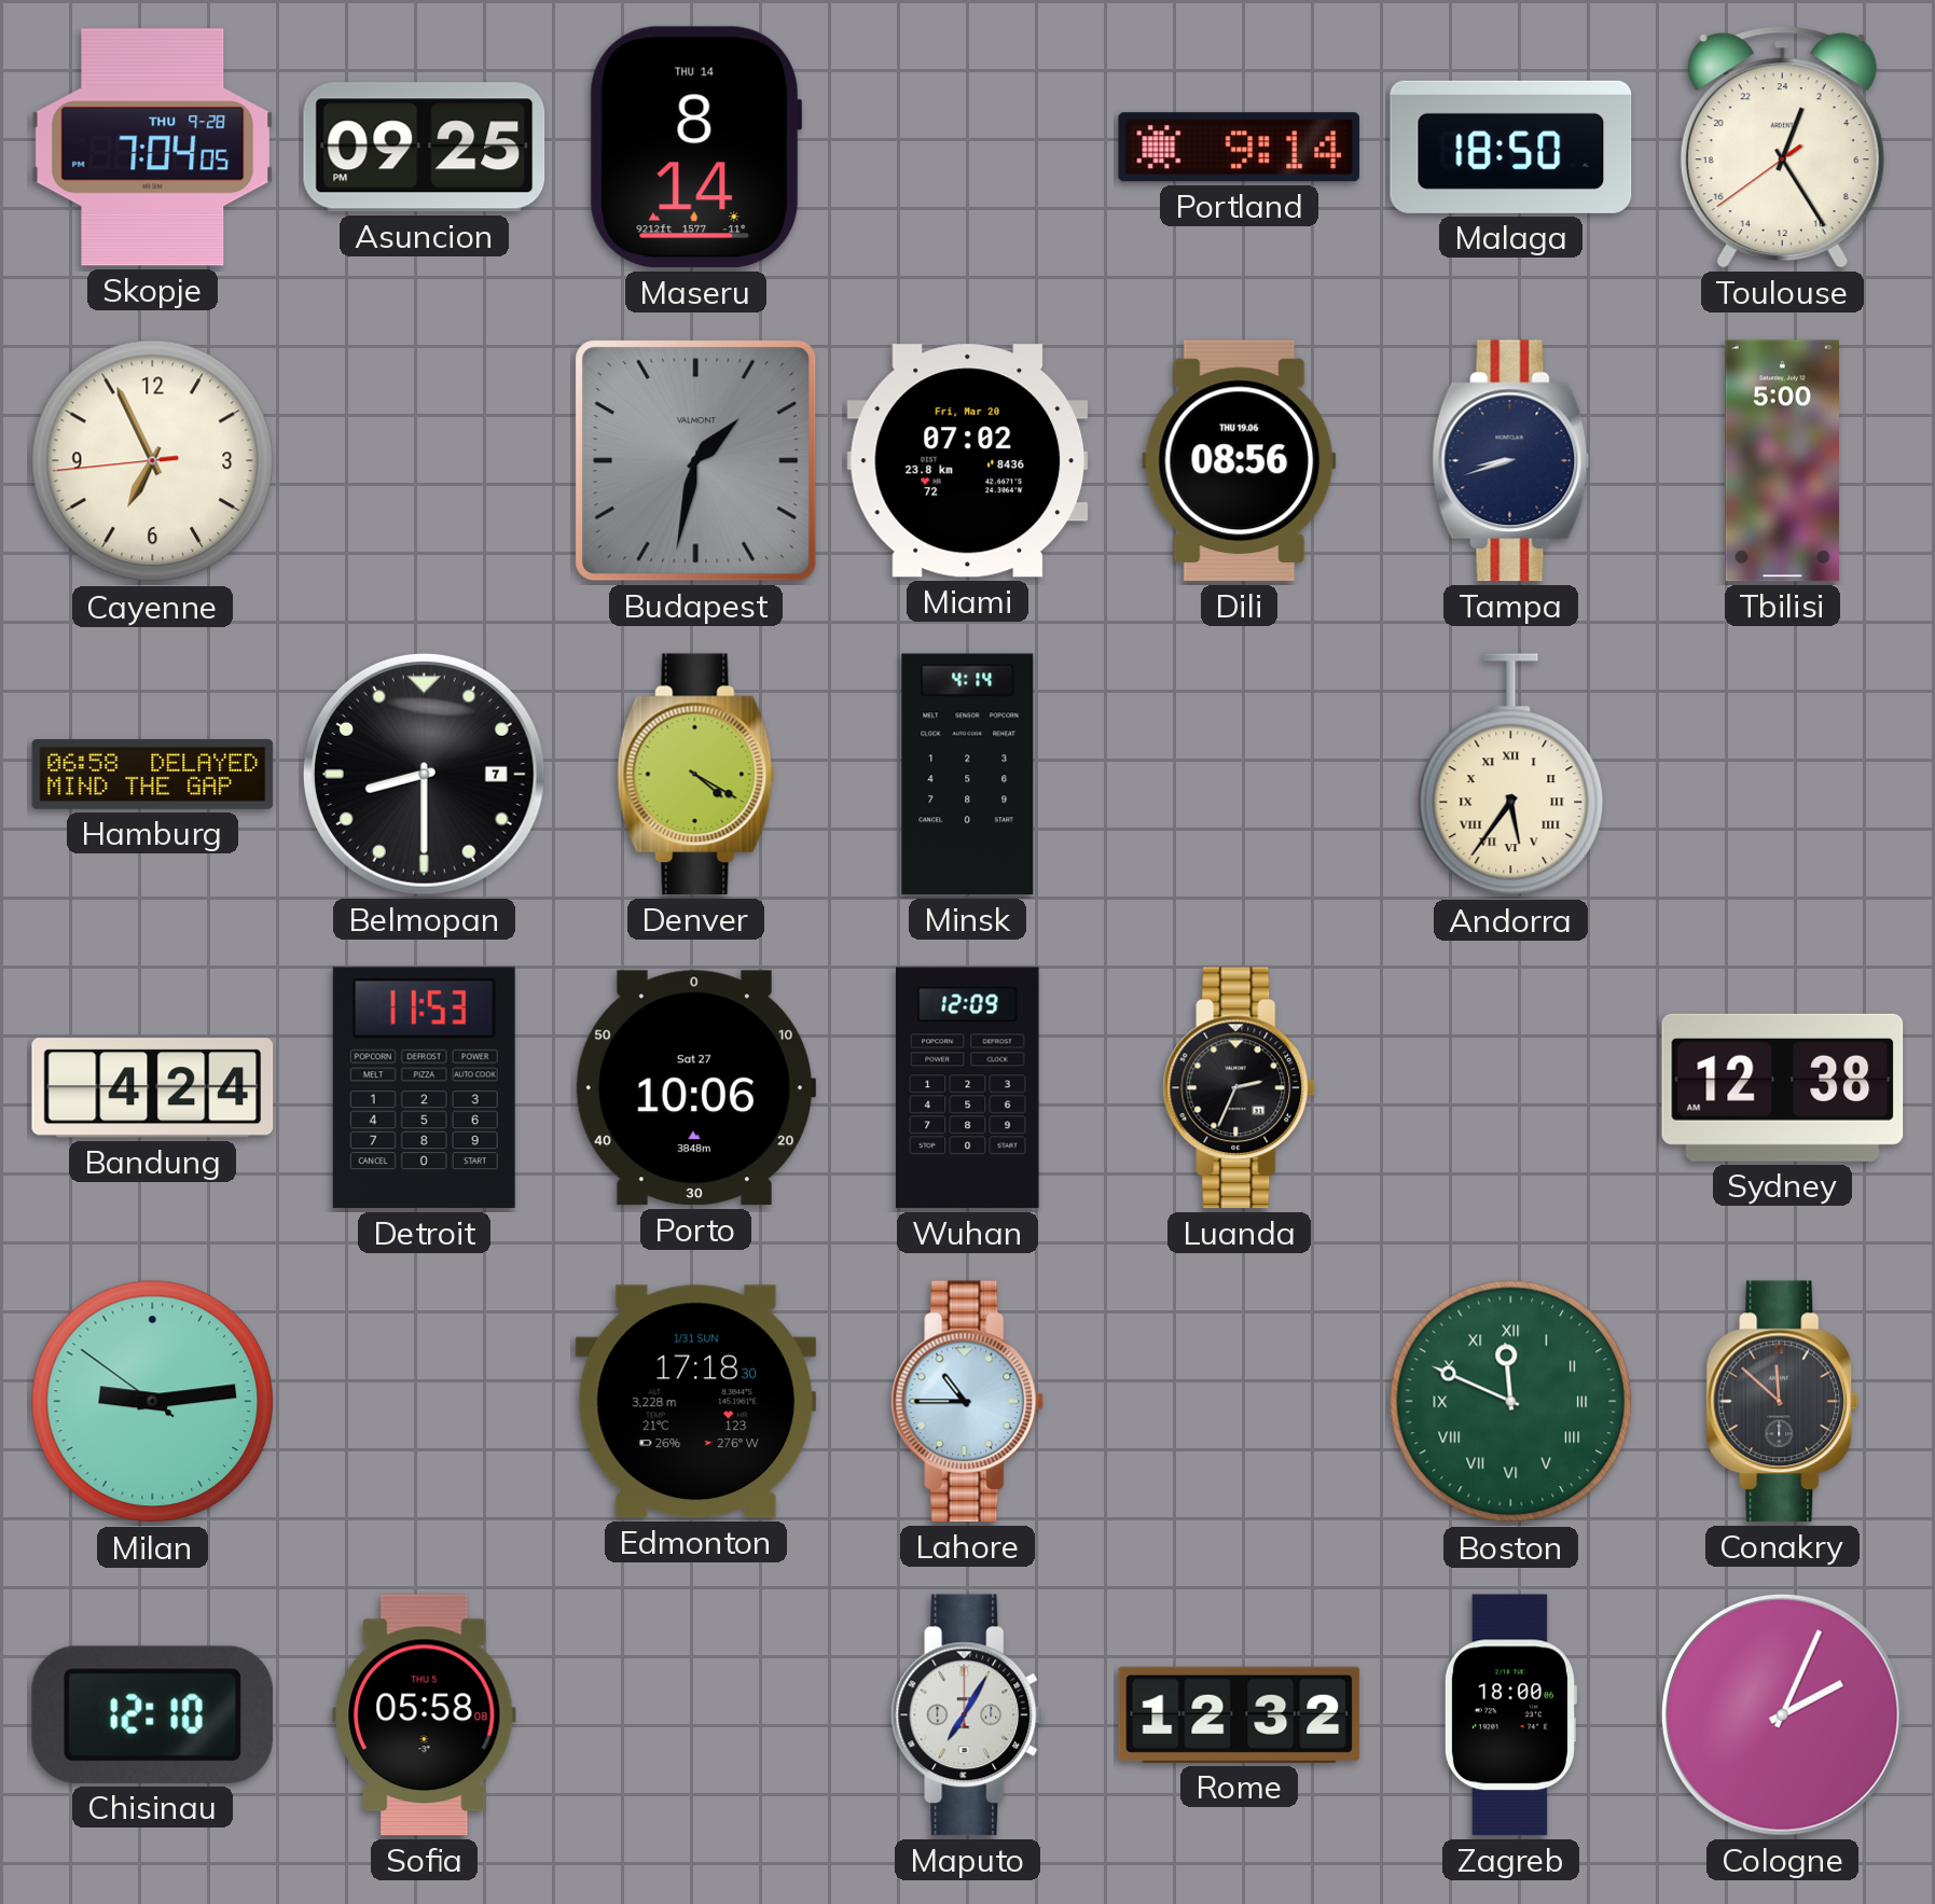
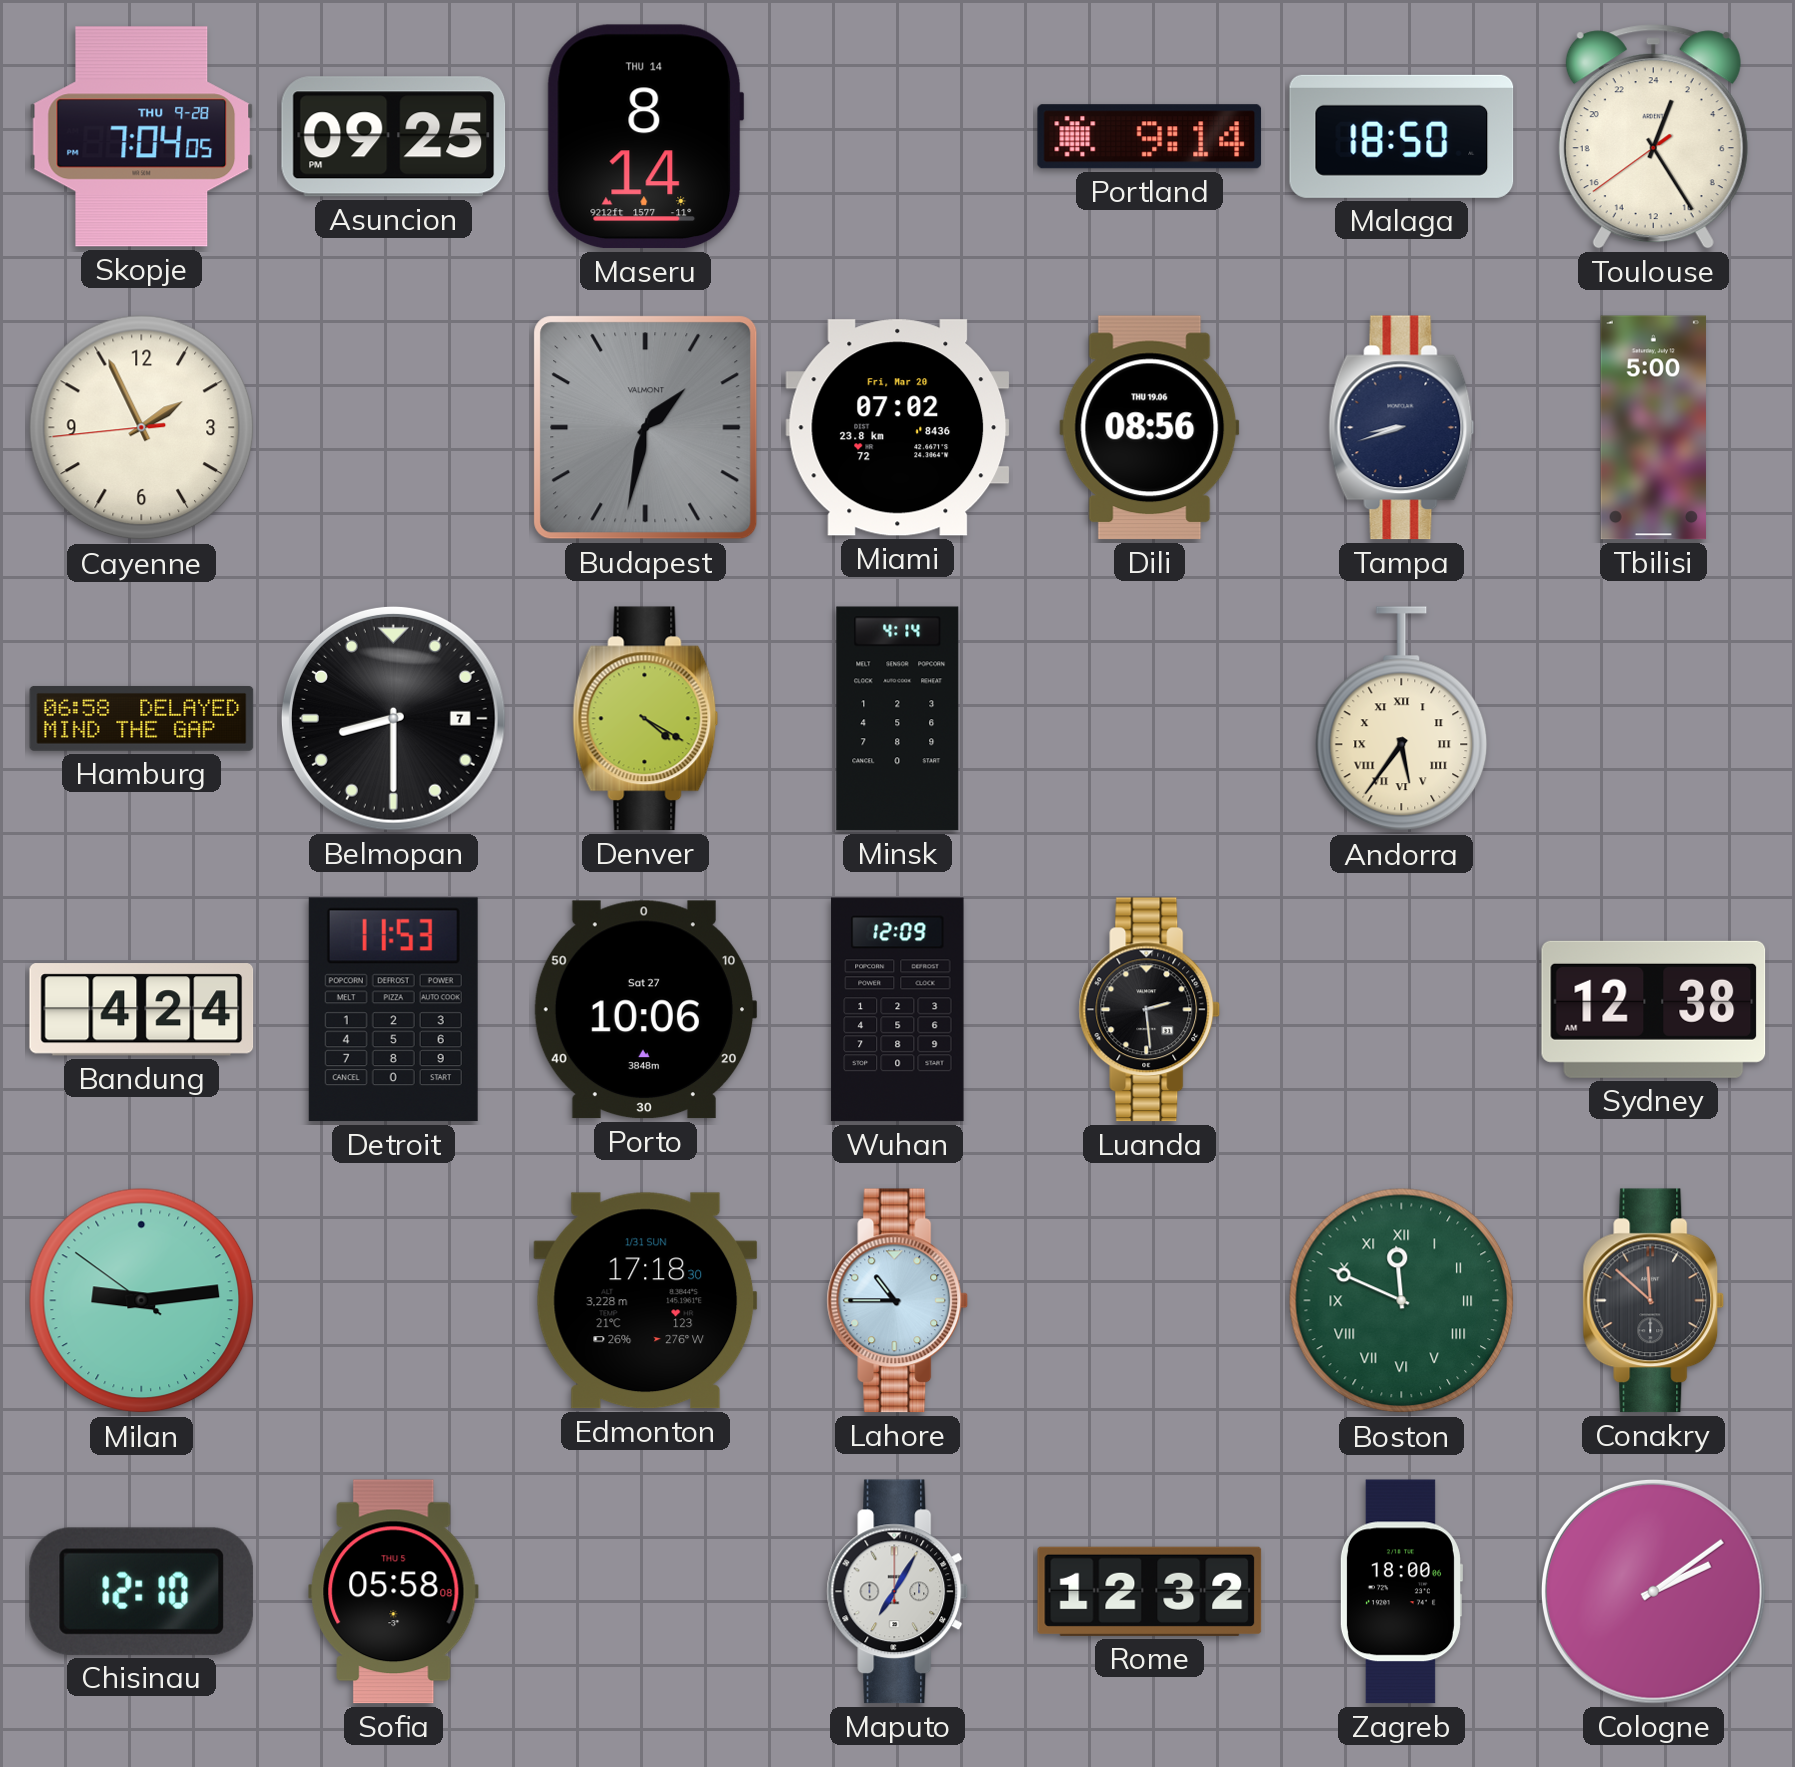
Cayenne: 6:55 -> 1:55
Luanda: 2:34 -> 2:29
Cologne: 2:04 -> 2:09
